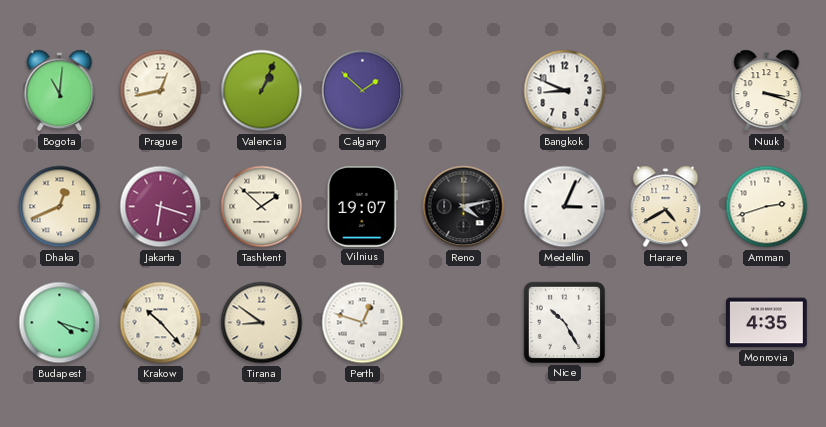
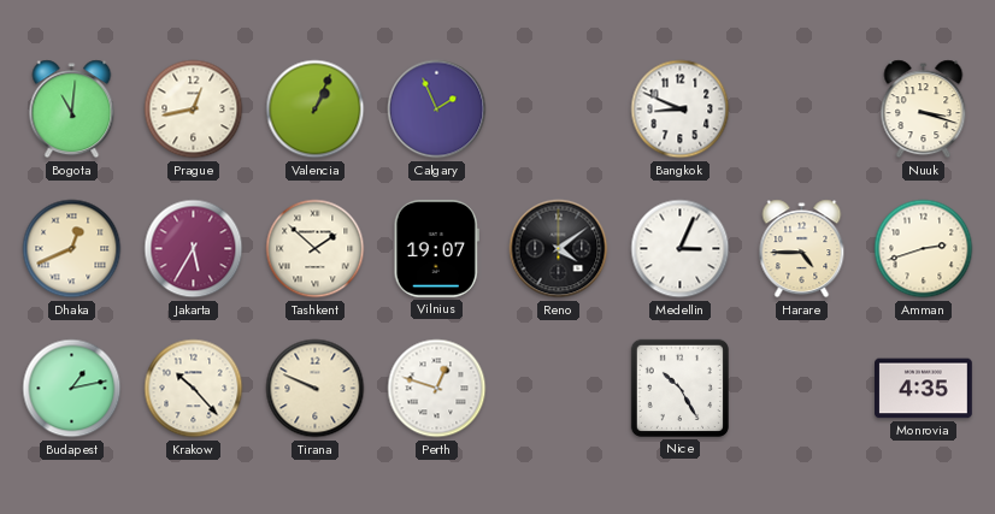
Calgary: 1:52 -> 1:56
Jakarta: 6:18 -> 5:35
Reno: 4:13 -> 4:09
Harare: 4:40 -> 4:45
Budapest: 4:18 -> 1:13
Tirana: 8:51 -> 9:49
